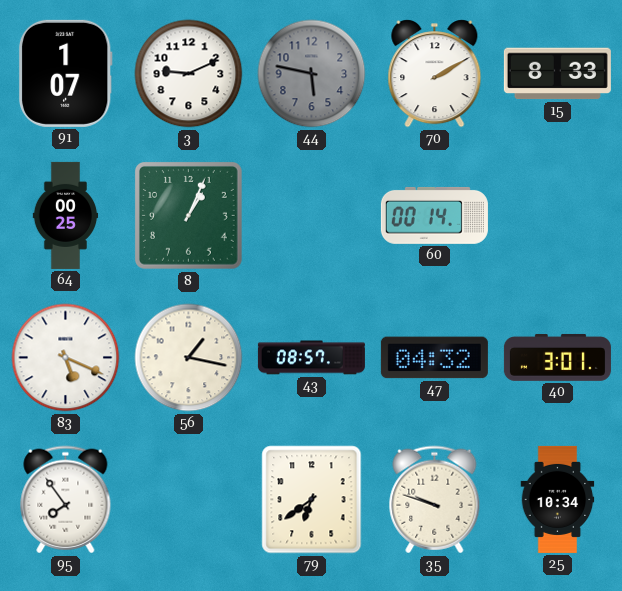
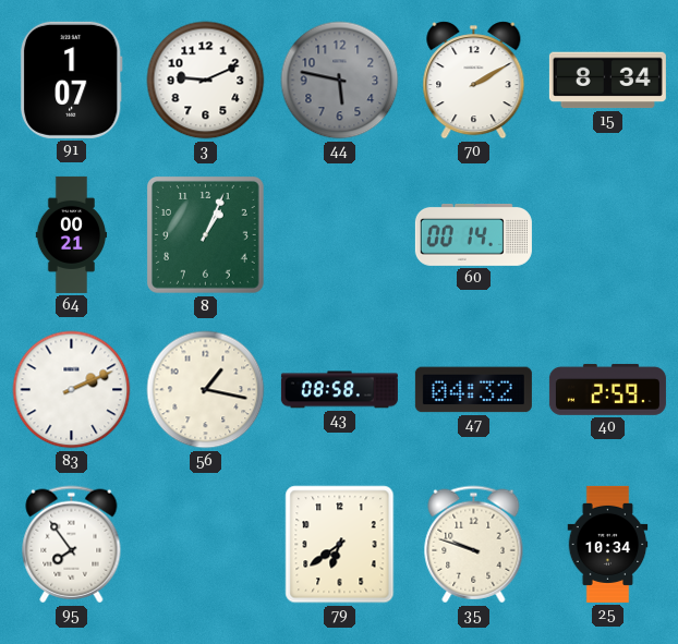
15: 8:33 -> 8:34
64: 00:25 -> 00:21
83: 5:19 -> 2:11
43: 08:57 -> 08:58
40: 3:01 -> 2:59
